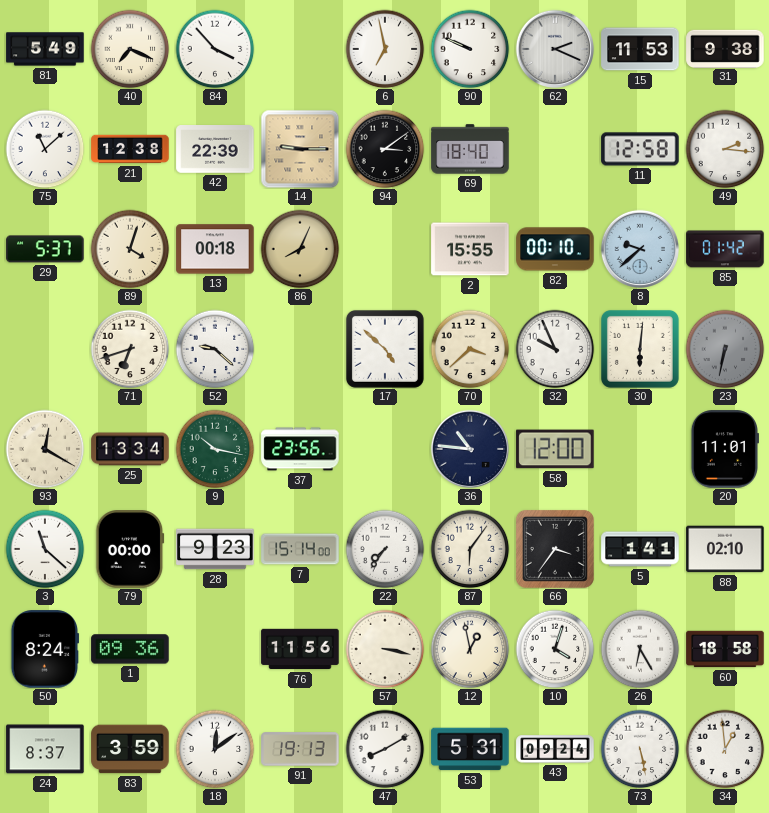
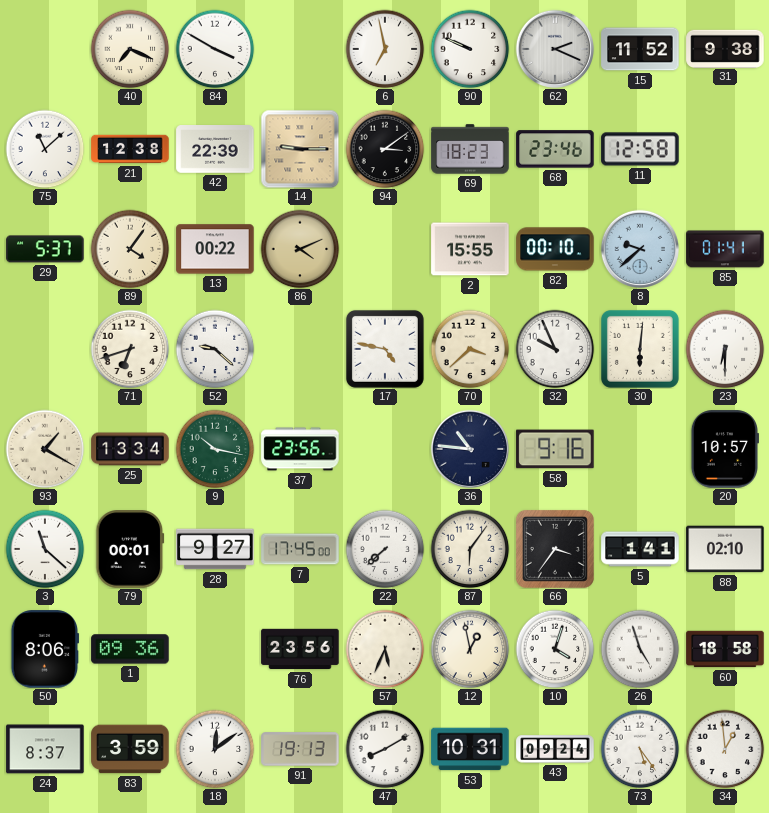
81: 5:49 -> none
84: 3:53 -> 3:50
15: 11:53 -> 11:52
69: 18:40 -> 18:23
68: none -> 23:46
49: 2:16 -> none
89: 4:03 -> 4:06
13: 00:18 -> 00:22
86: 8:04 -> 4:11
85: 01:42 -> 01:41
17: 4:52 -> 4:47
23: 6:32 -> 6:30
23 dial: grey -> white
93: 12:20 -> 1:20
58: 12:00 -> 9:16
20: 11:01 -> 10:57
79: 00:00 -> 00:01
28: 9:23 -> 9:27
7: 15:14 -> 17:45
22: 7:36 -> 7:38
50: 8:24 -> 8:06
76: 11:56 -> 23:56
57: 3:17 -> 5:34
26: 6:25 -> 4:57
53: 5:31 -> 10:31
73: 5:28 -> 5:24
